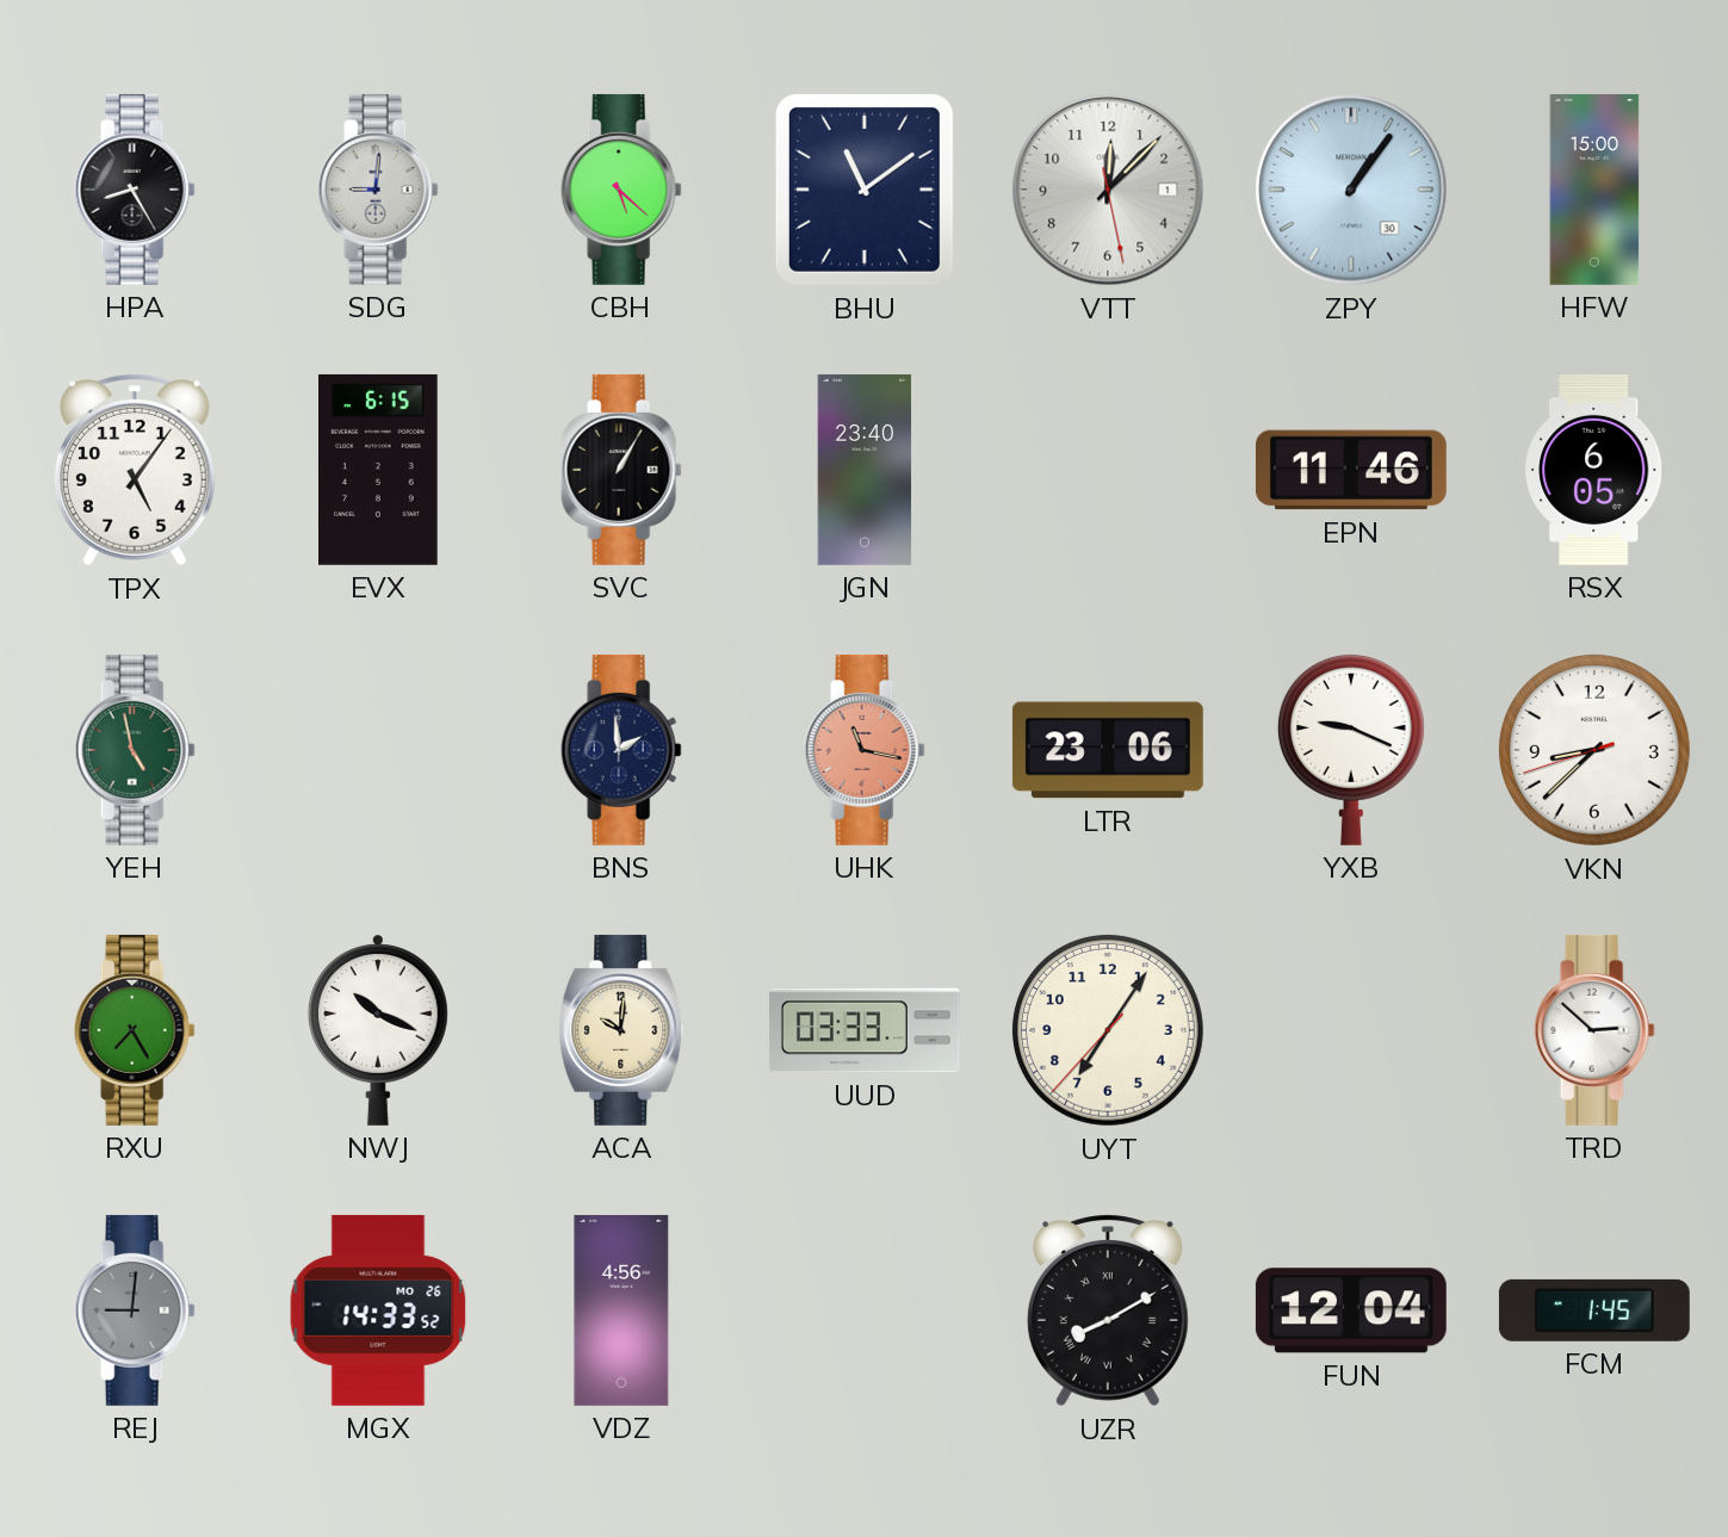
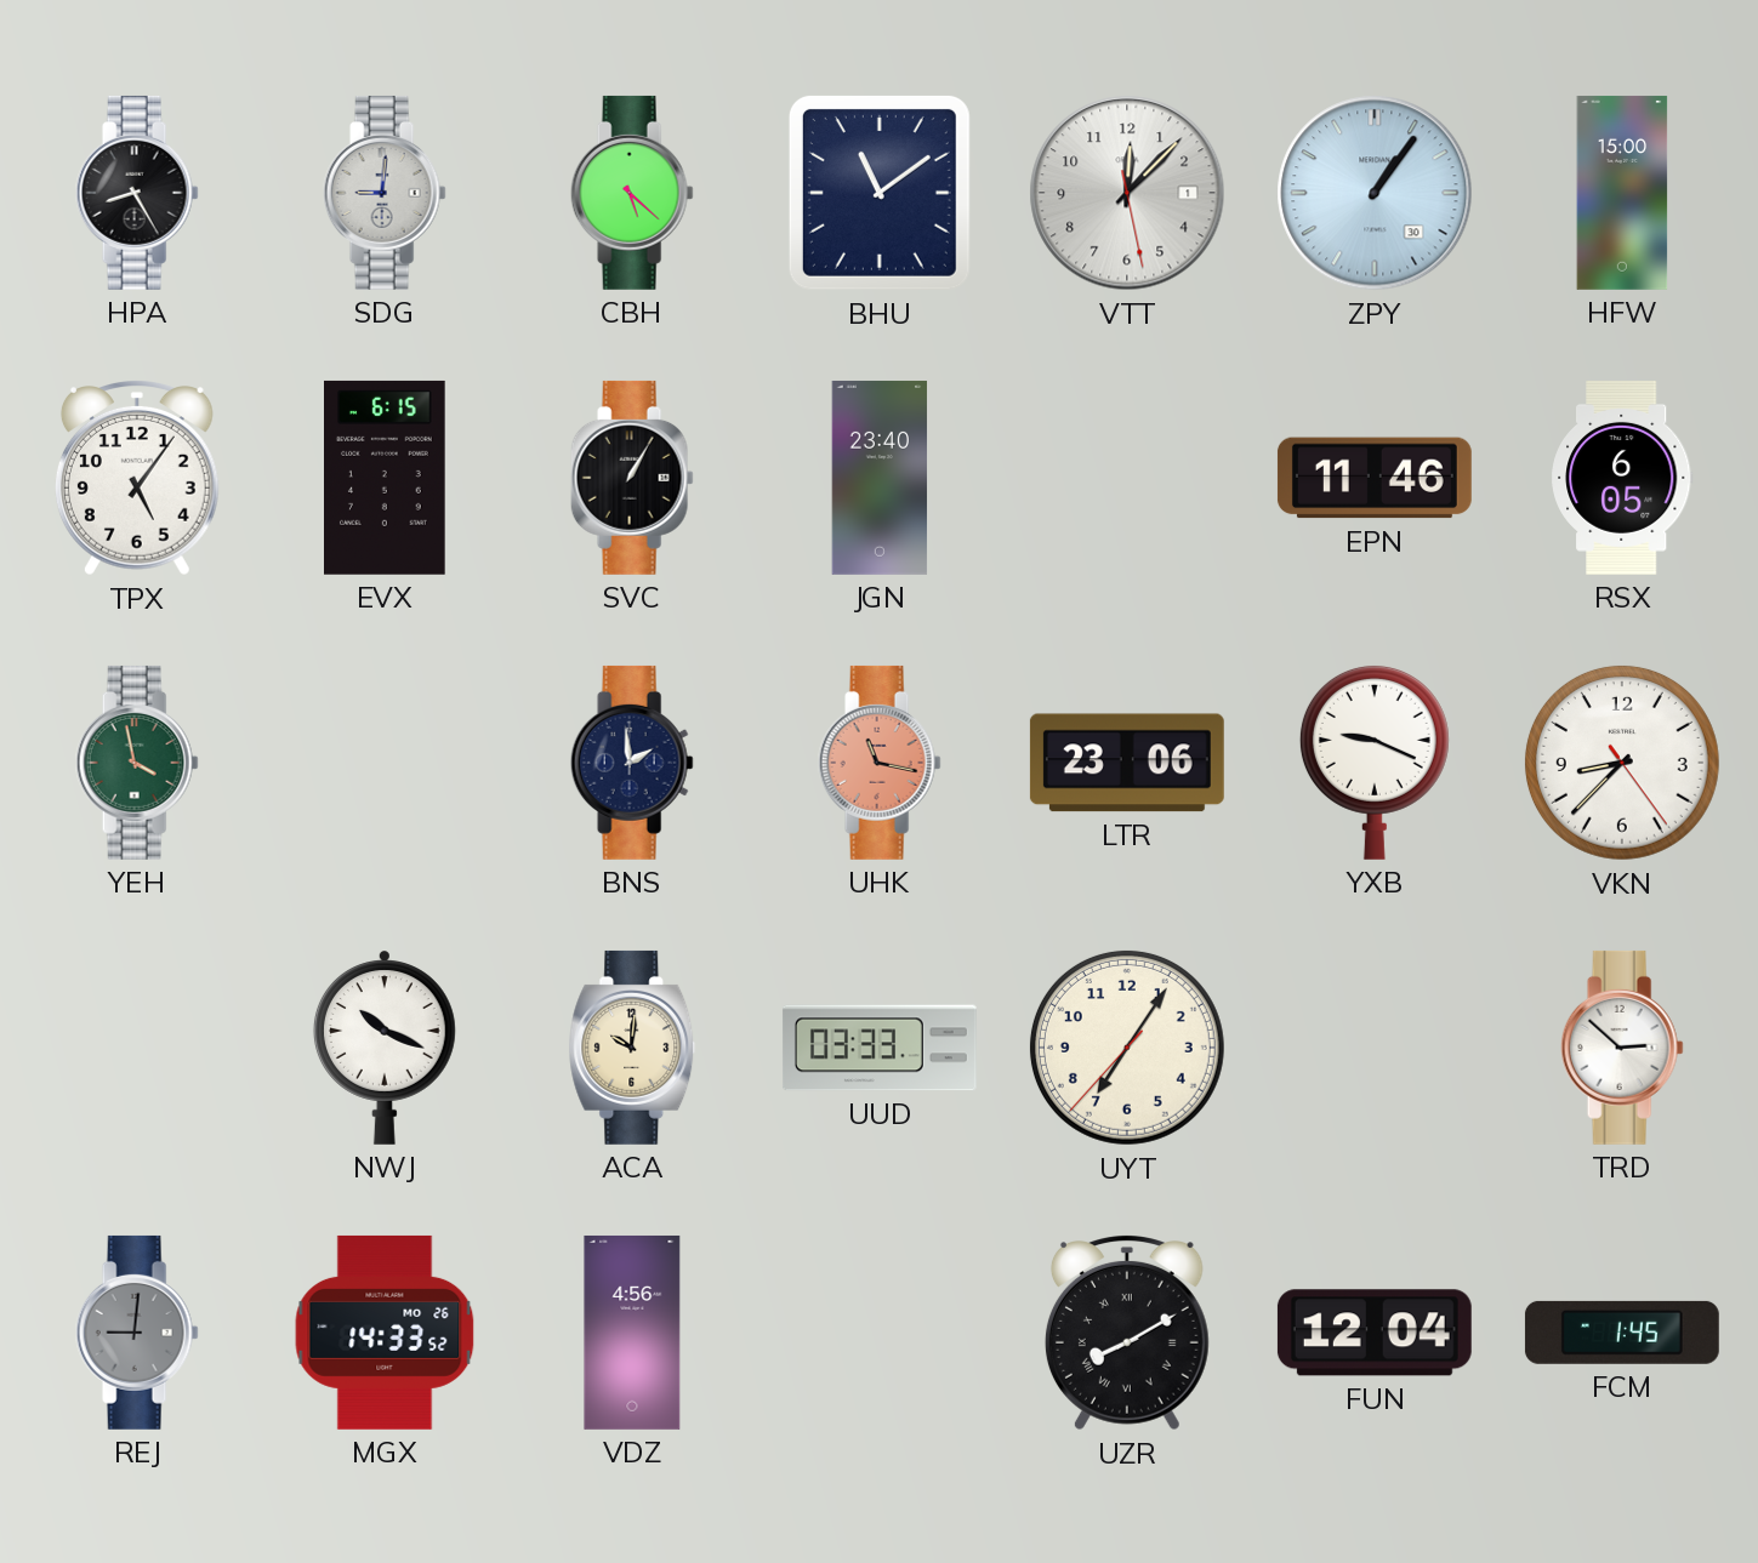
YEH: 4:58 -> 3:58
VKN: 8:37:42 -> 8:37:24
RXU: 7:25 -> none
